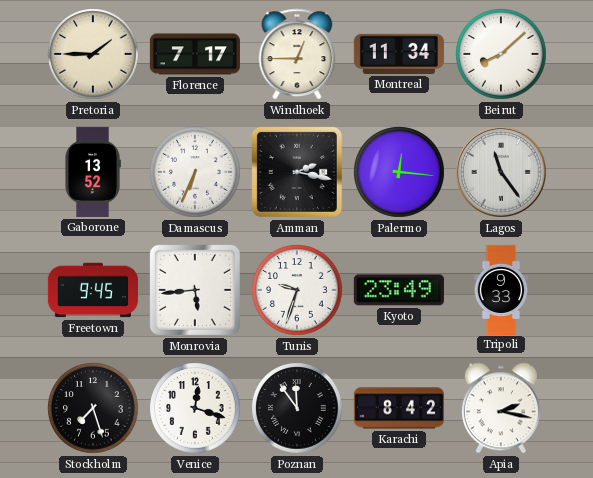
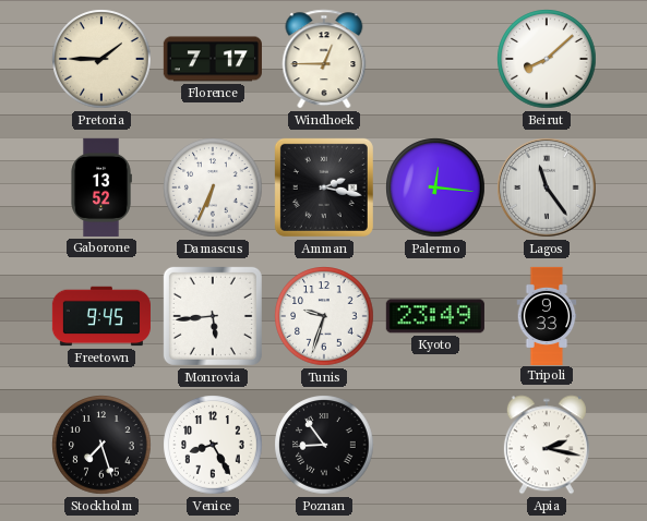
Montreal: 11:34 -> none
Venice: 12:18 -> 8:25
Poznan: 11:54 -> 8:54
Karachi: 8:42 -> none
